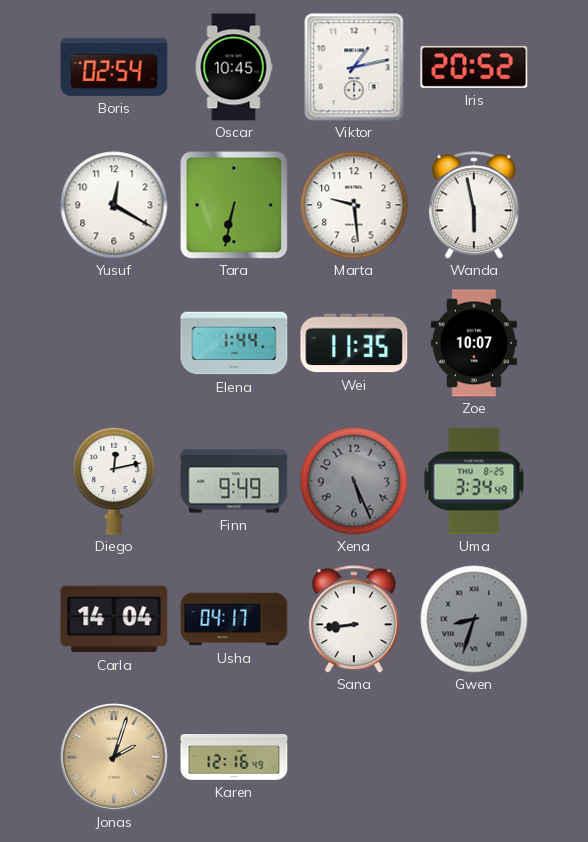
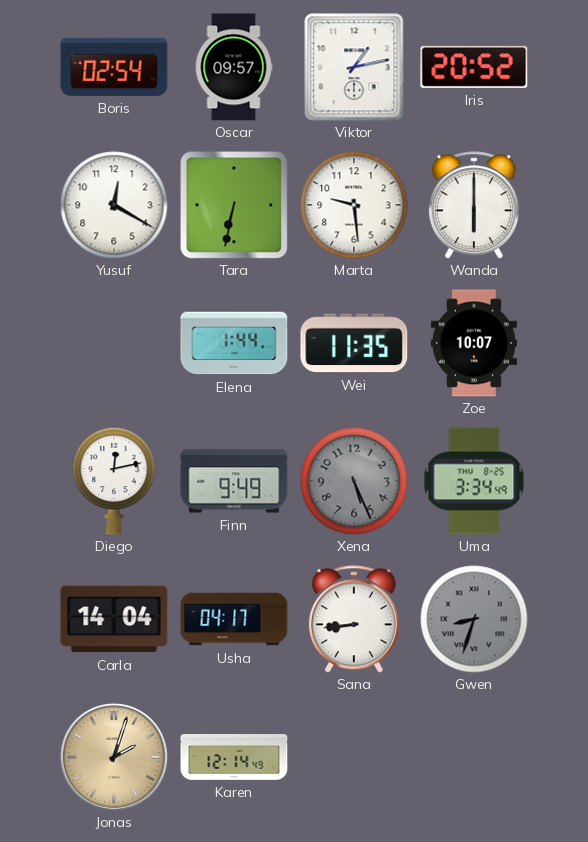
Oscar: 10:45 -> 09:57
Wanda: 5:58 -> 6:00
Karen: 12:16 -> 12:14
